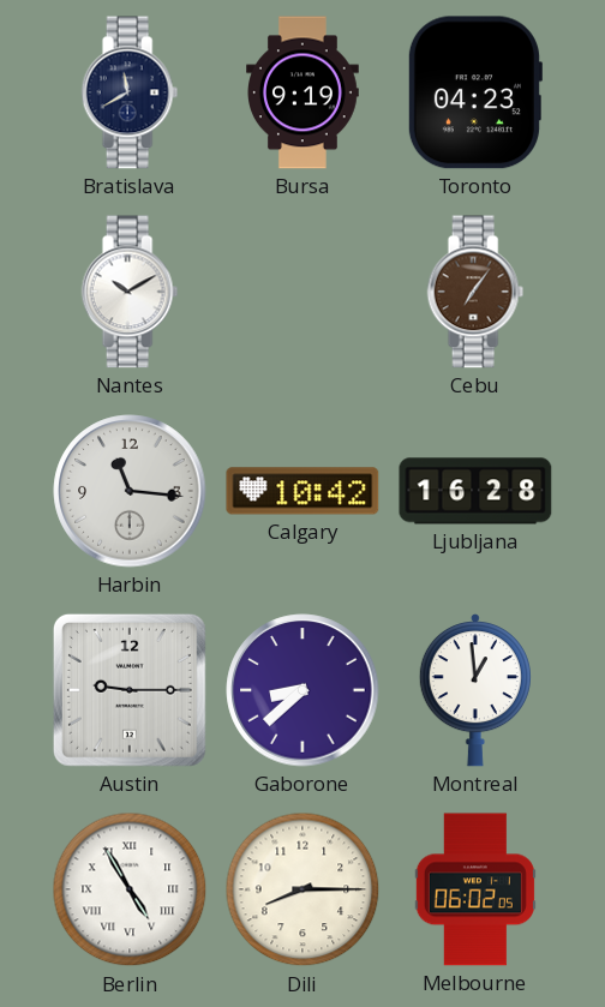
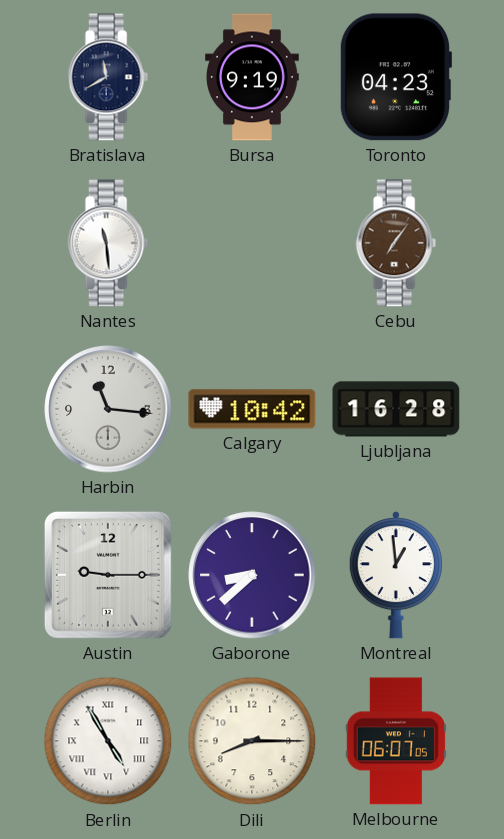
Nantes: 10:10 -> 11:29
Melbourne: 06:02 -> 06:07
